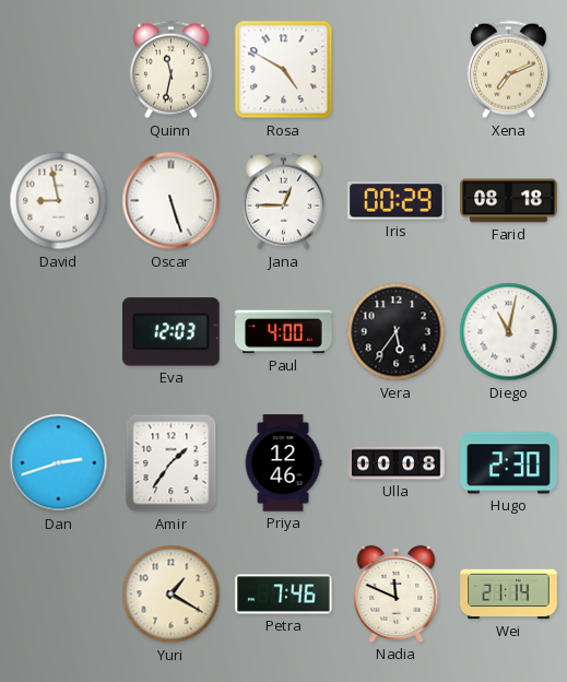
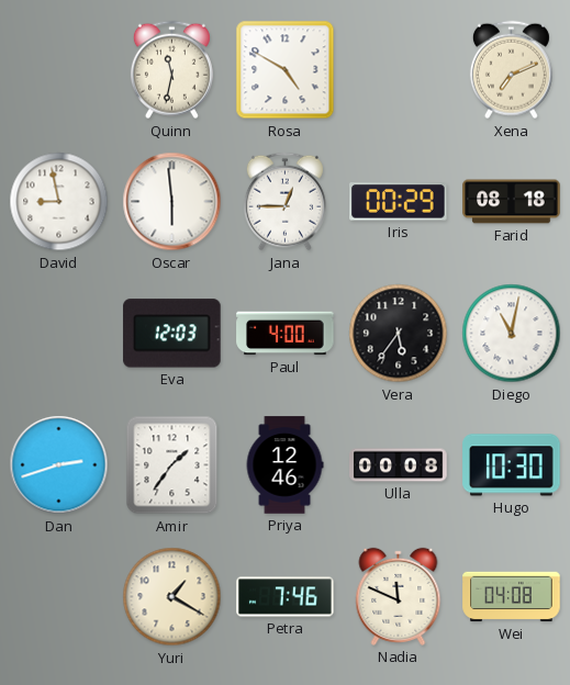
Oscar: 5:27 -> 5:59
Hugo: 2:30 -> 10:30
Wei: 21:14 -> 04:08
